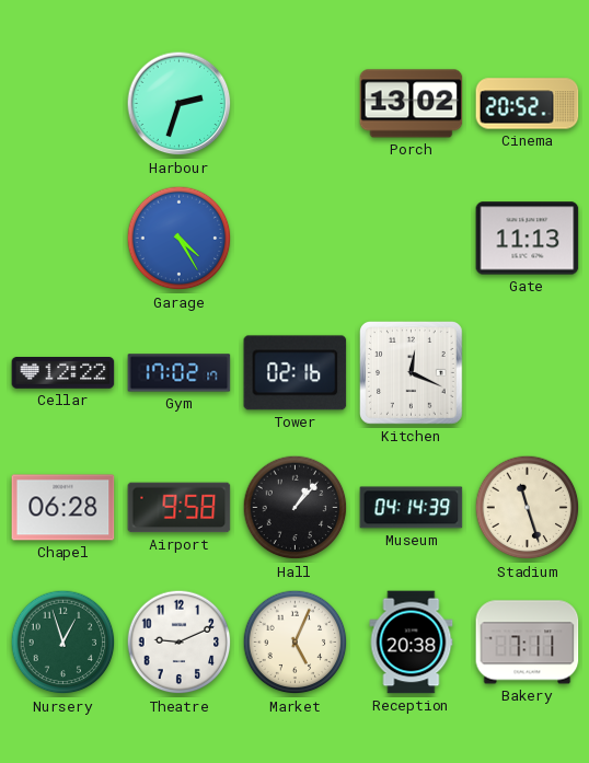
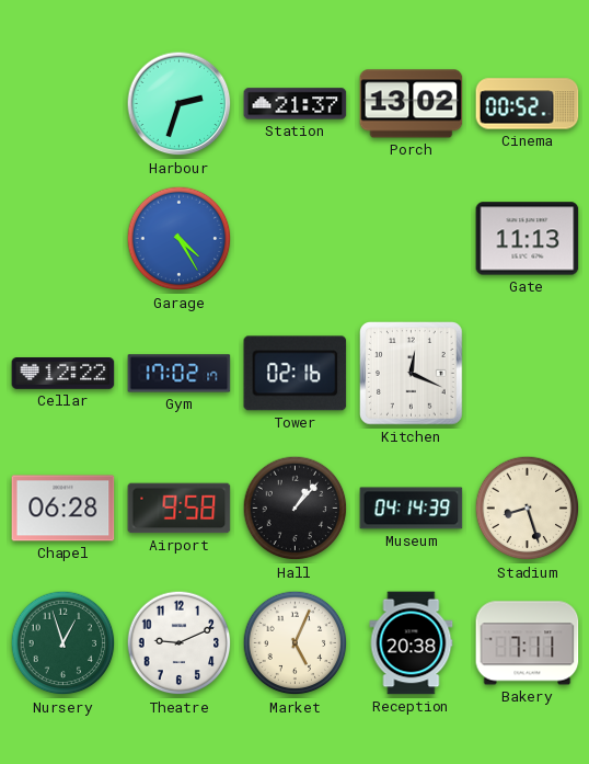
Station: none -> 21:37
Cinema: 20:52 -> 00:52
Stadium: 11:27 -> 8:27
